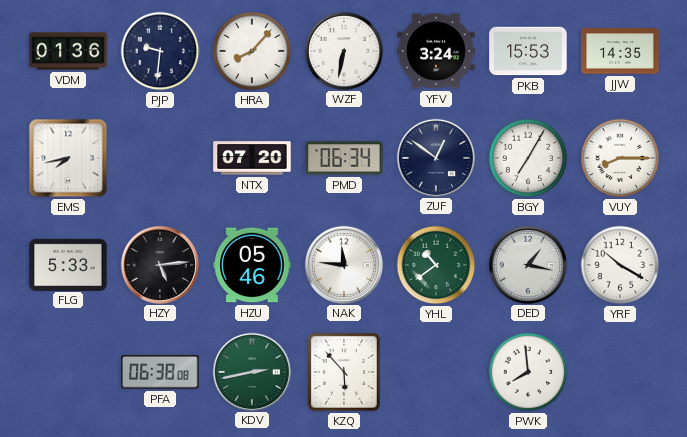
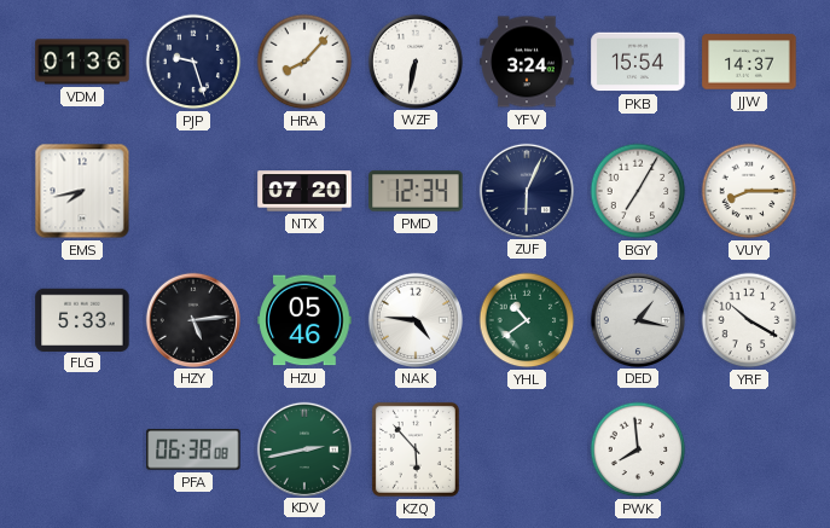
PJP: 9:31 -> 9:27
PKB: 15:53 -> 15:54
JJW: 14:35 -> 14:37
PMD: 06:34 -> 12:34
ZUF: 12:51 -> 6:04
NAK: 11:46 -> 4:46
